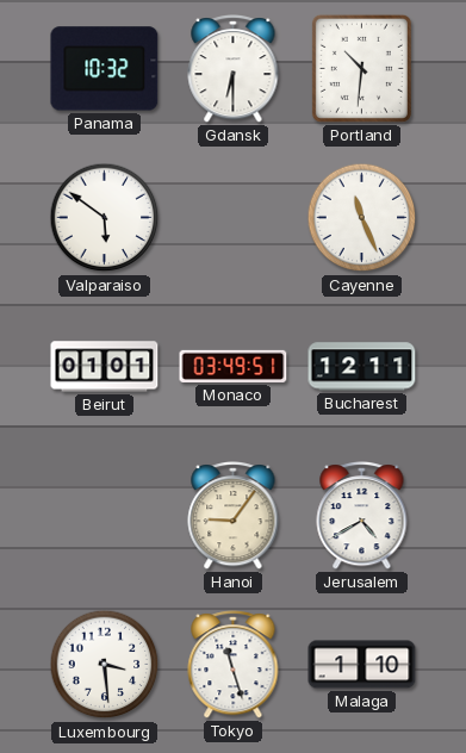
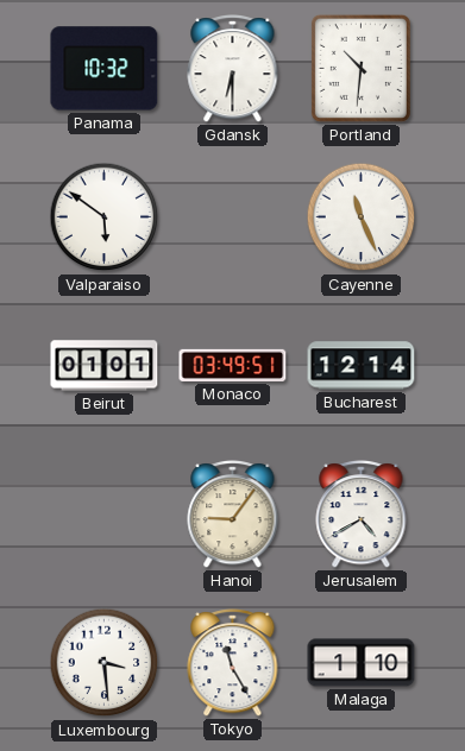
Bucharest: 12:11 -> 12:14
Tokyo: 11:27 -> 11:25
